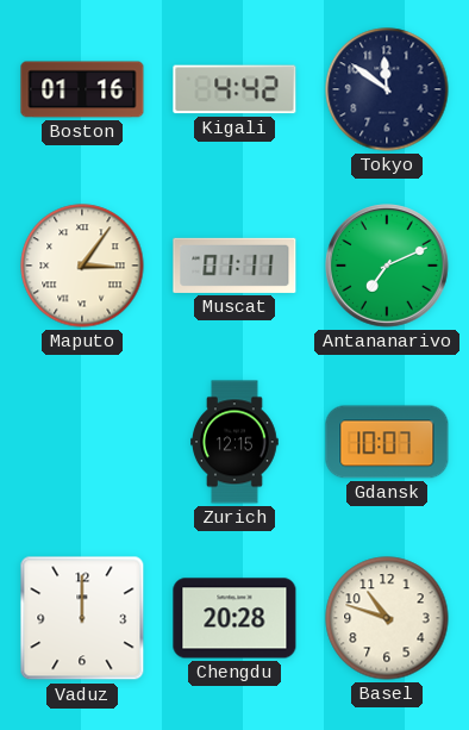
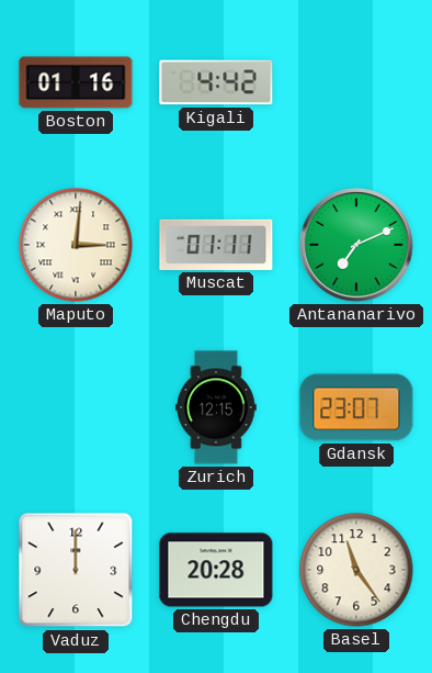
Tokyo: 11:51 -> none
Maputo: 3:06 -> 3:01
Gdansk: 10:07 -> 23:07
Basel: 10:48 -> 11:24
